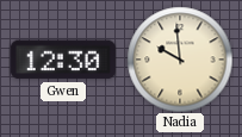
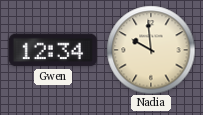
Gwen: 12:30 -> 12:34
